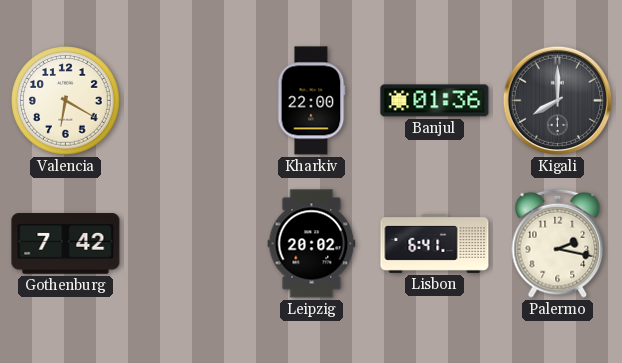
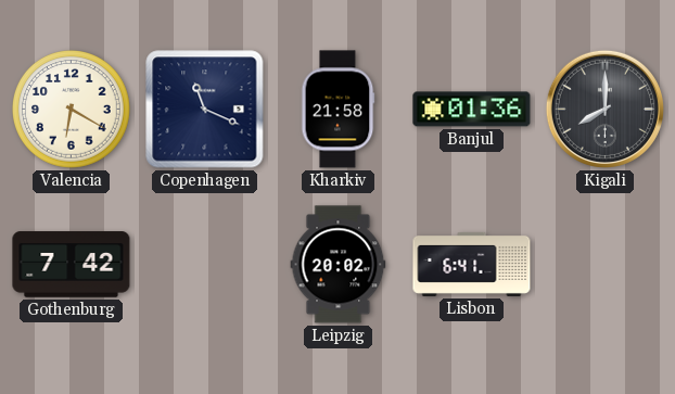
Copenhagen: none -> 11:19
Kharkiv: 22:00 -> 21:58
Palermo: 2:17 -> none
